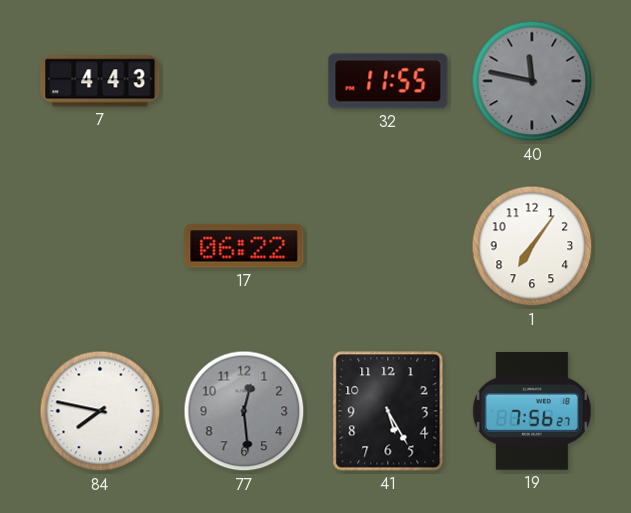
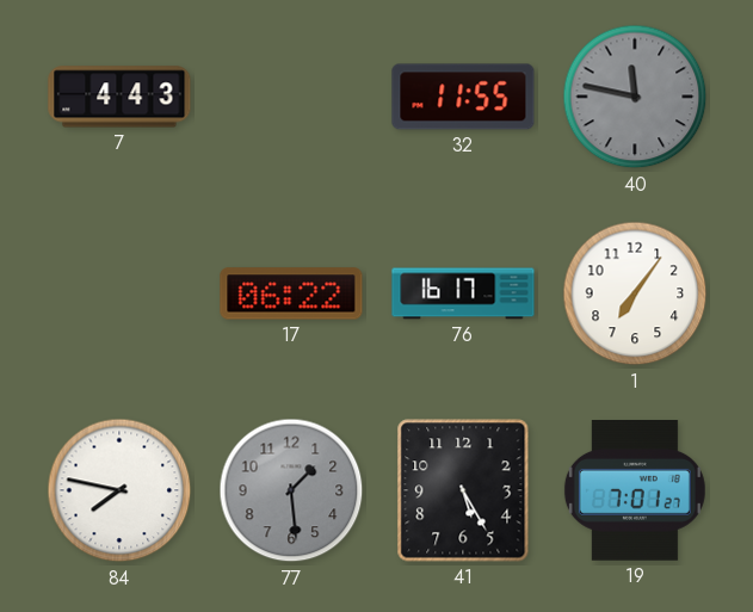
76: none -> 16:17
77: 12:29 -> 1:29
19: 7:56 -> 7:01
